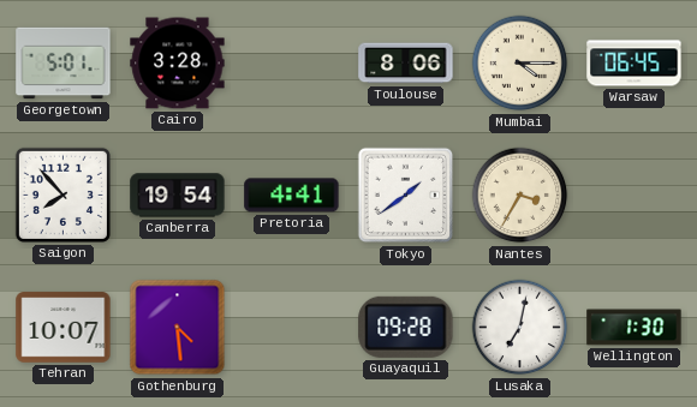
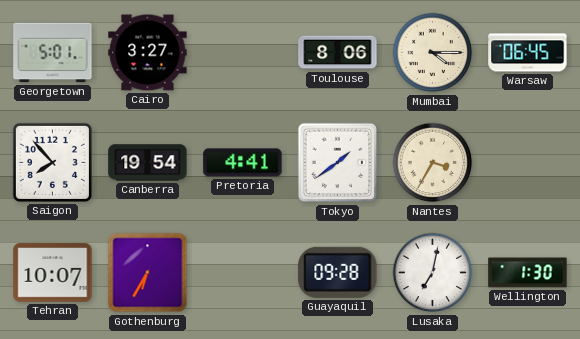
Cairo: 3:28 -> 3:27
Gothenburg: 4:29 -> 6:35
